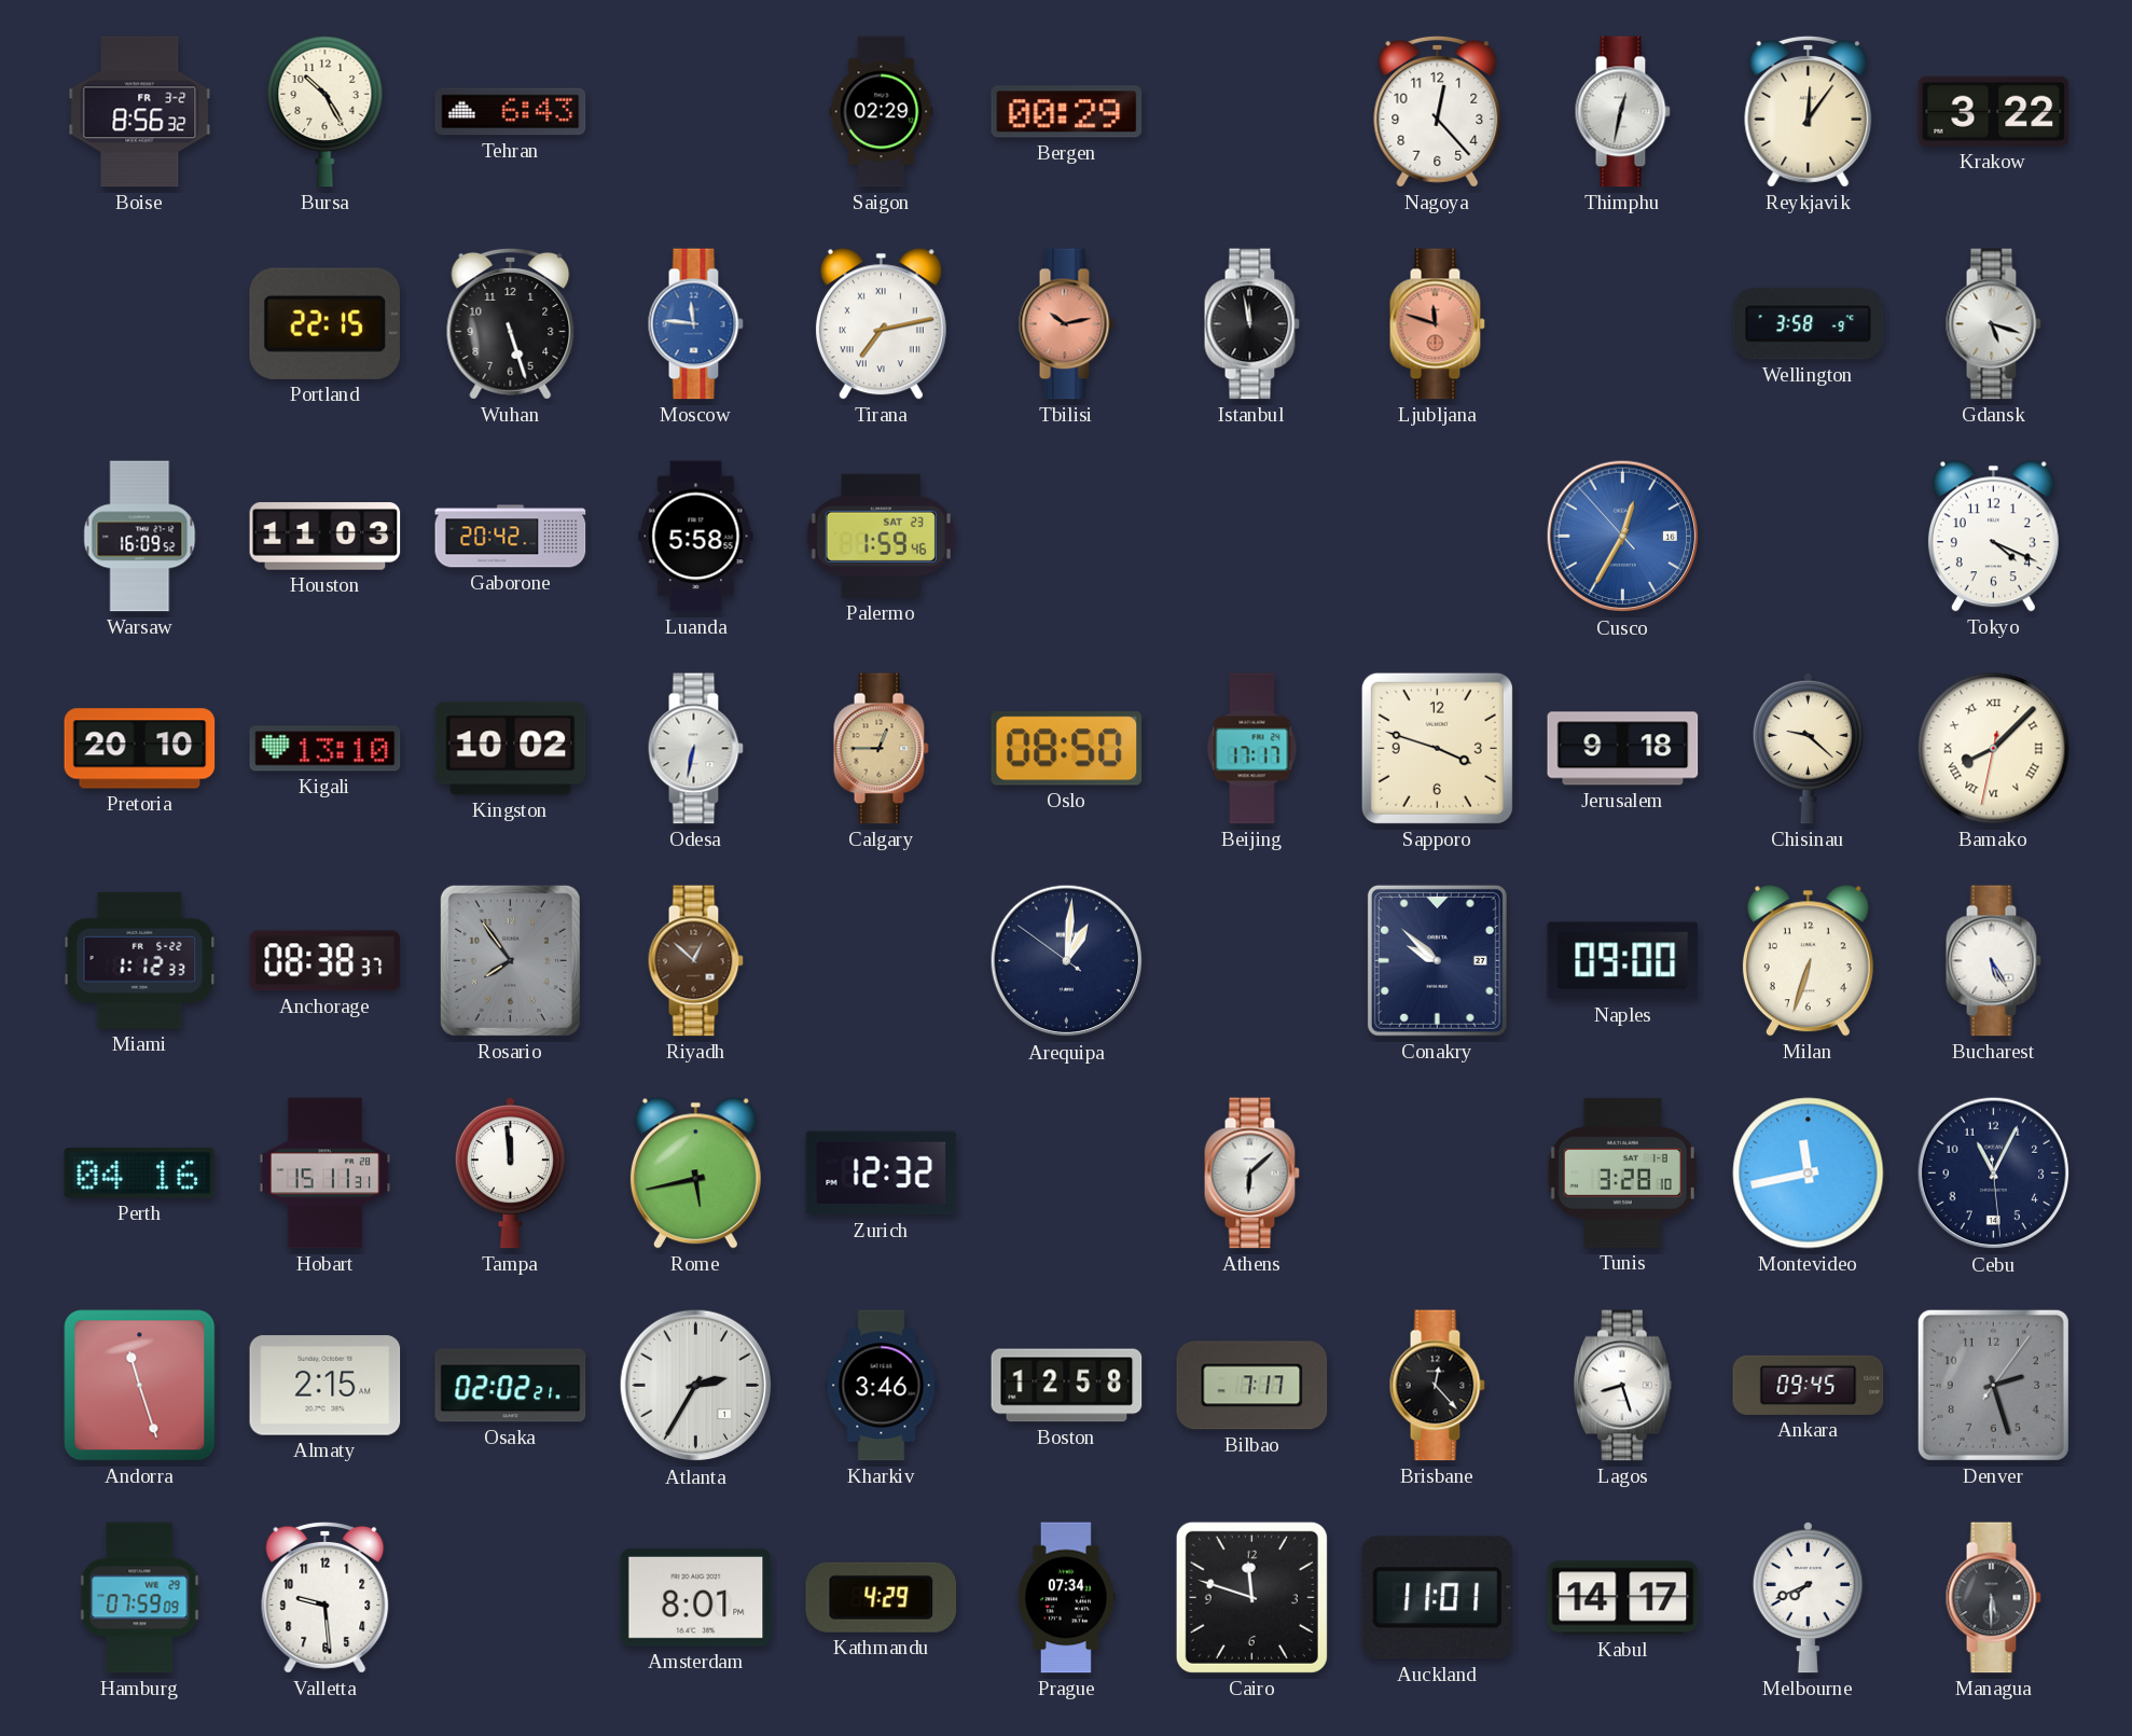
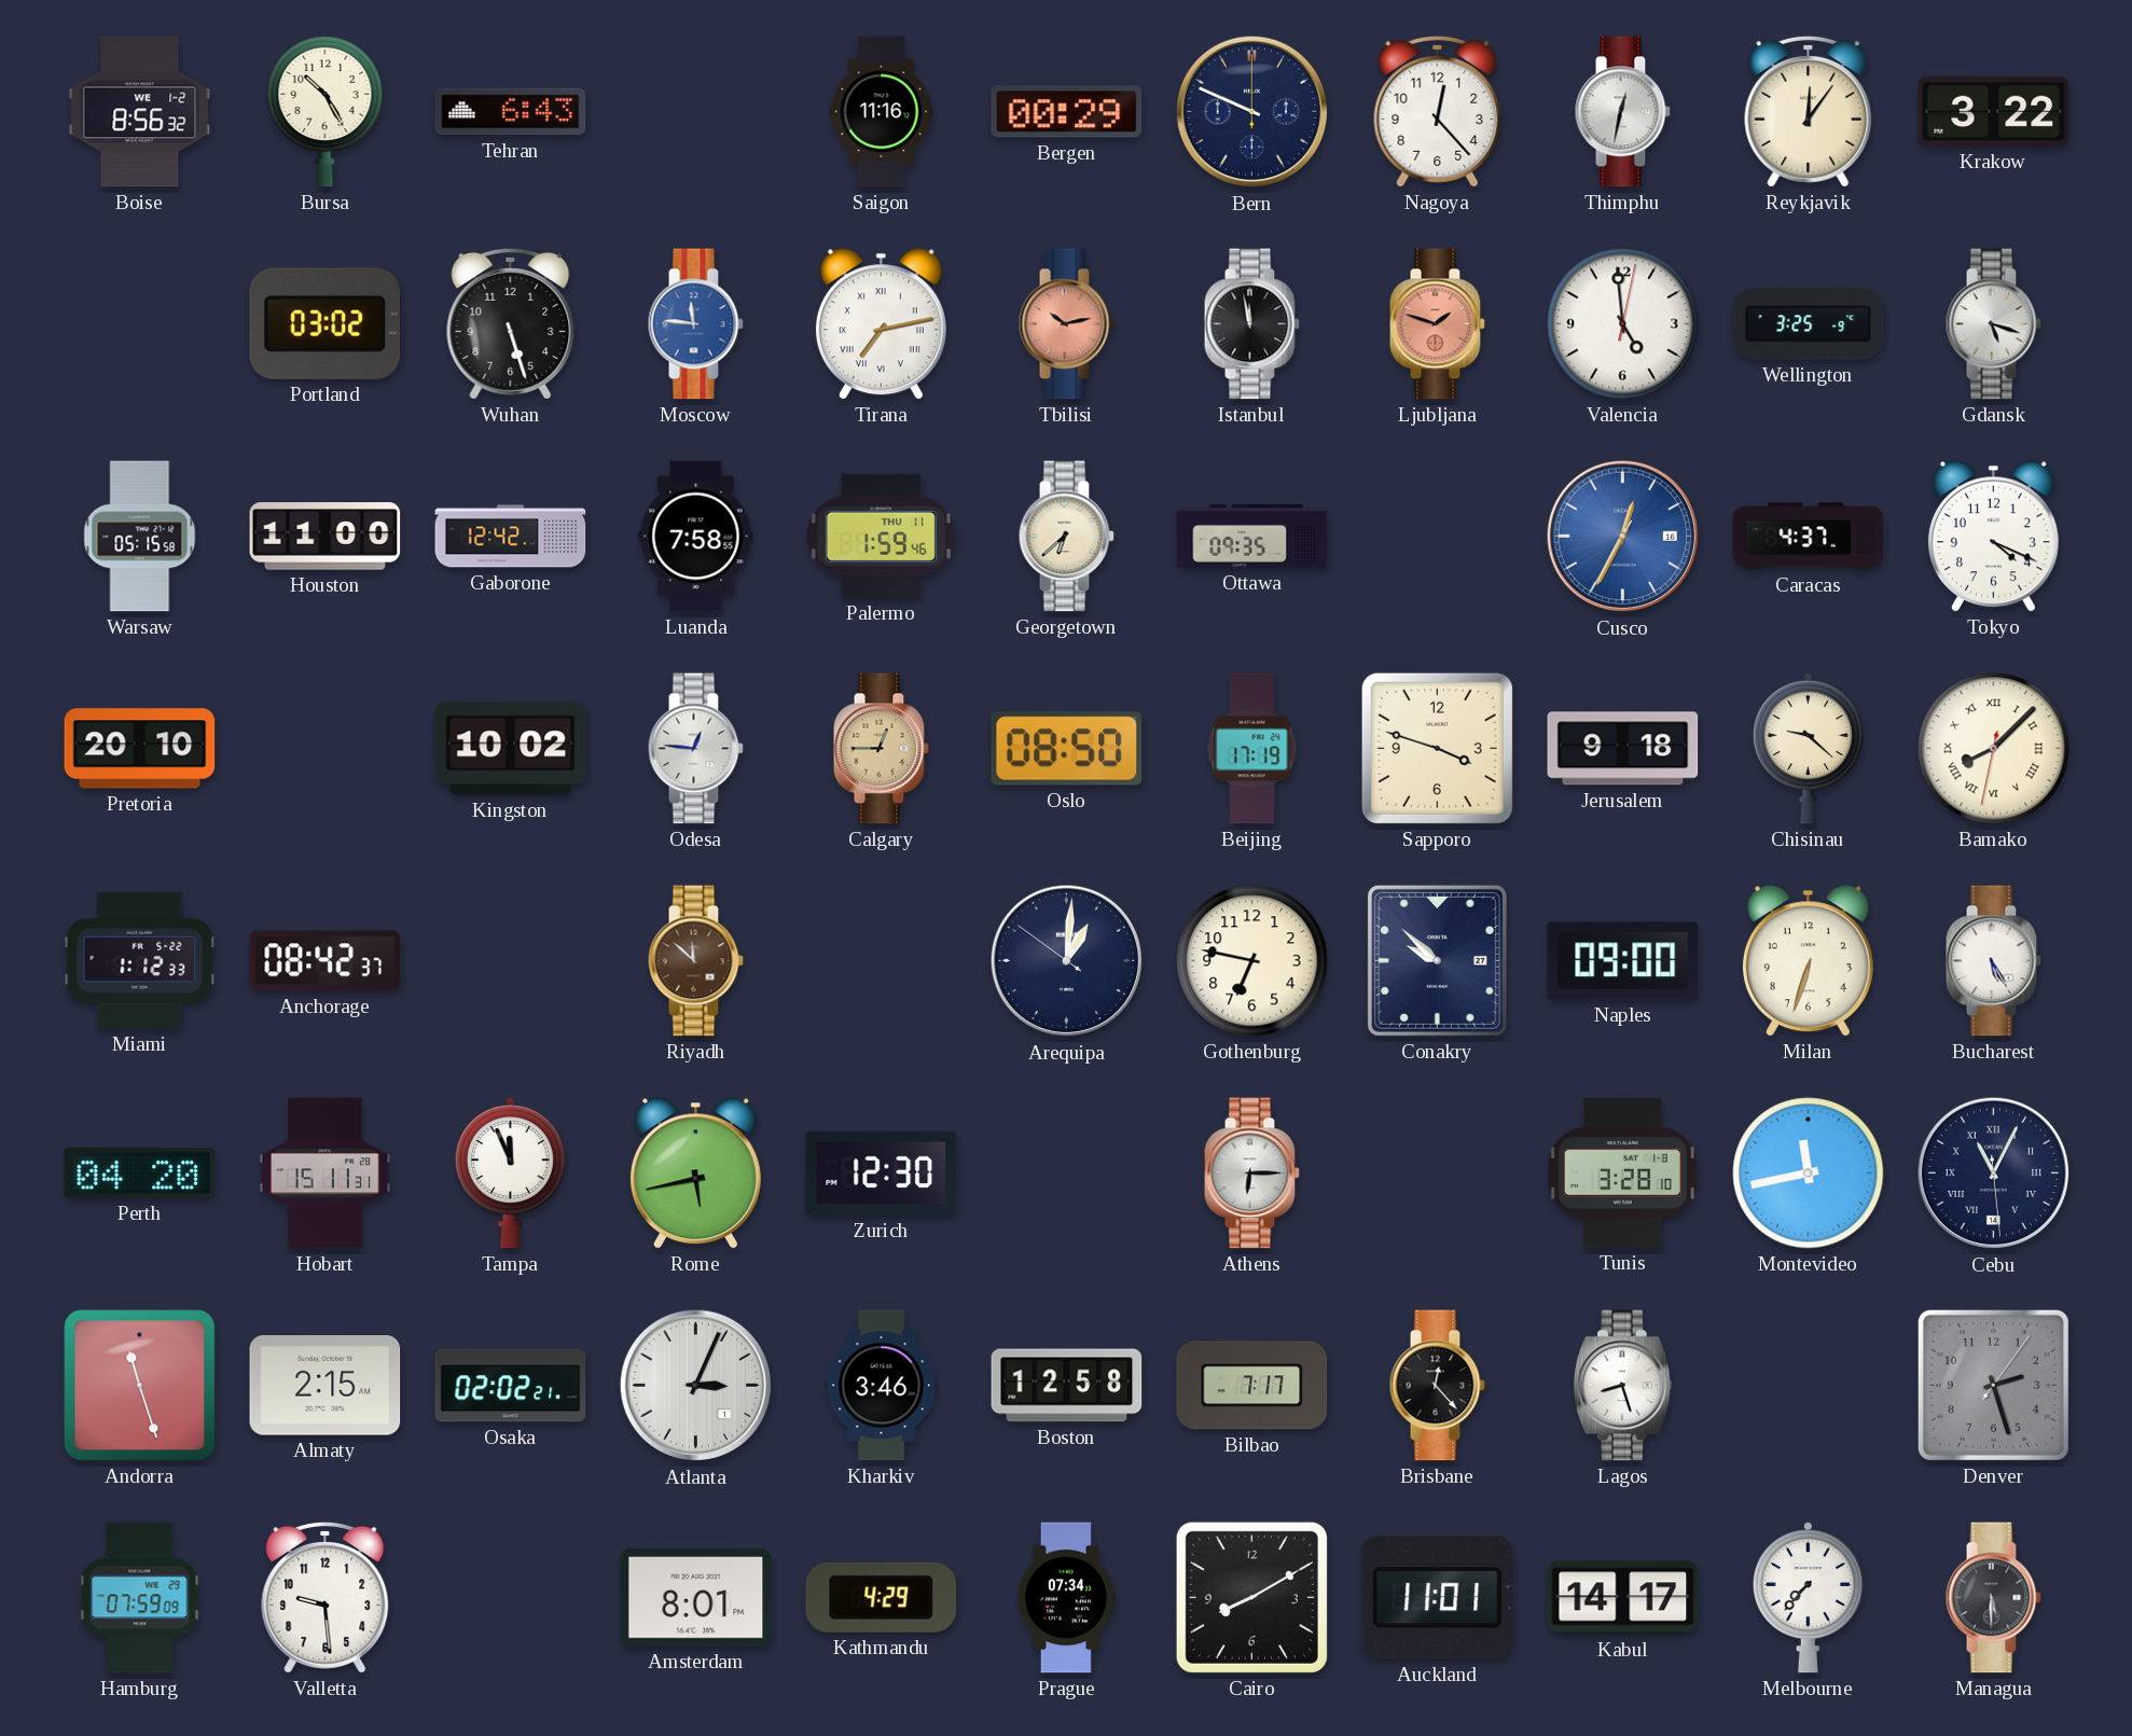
Boise date: FR 3-2 -> WE 1-2
Saigon: 02:29 -> 11:16
Bern: none -> 9:49
Portland: 22:15 -> 03:02
Ljubljana: 11:48 -> 1:48
Valencia: none -> 4:59
Wellington: 3:58 -> 3:25
Warsaw: 16:09 -> 05:15
Houston: 11:03 -> 11:00
Gaborone: 20:42 -> 12:42
Luanda: 5:58 -> 7:58
Palermo date: SAT 23 -> THU 11
Georgetown: none -> 6:38
Ottawa: none -> 09:35
Cusco: 12:34:53 -> 12:34:35
Caracas: none -> 4:37
Kigali: 13:10 -> none
Odesa: 6:32 -> 12:46
Beijing: 17:17 -> 17:19
Anchorage: 08:38 -> 08:42
Rosario: 7:54 -> none
Riyadh: 12:52 -> 11:52
Gothenburg: none -> 6:47
Perth: 04:16 -> 04:20
Tampa: 11:59 -> 11:56
Zurich: 12:32 -> 12:30
Athens: 6:08 -> 6:15
Cebu numerals: Arabic -> Roman
Atlanta: 2:35 -> 3:04
Ankara: 09:45 -> none
Cairo: 11:48 -> 8:10
Melbourne: 7:41 -> 7:37
